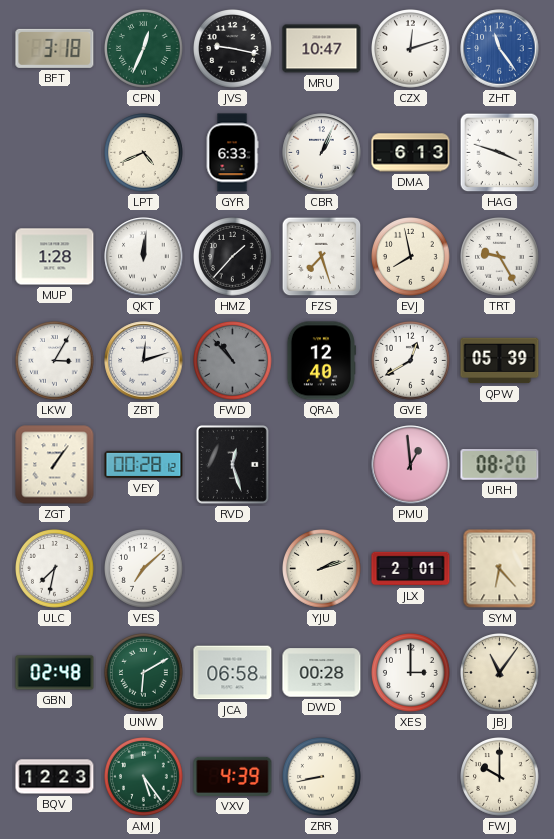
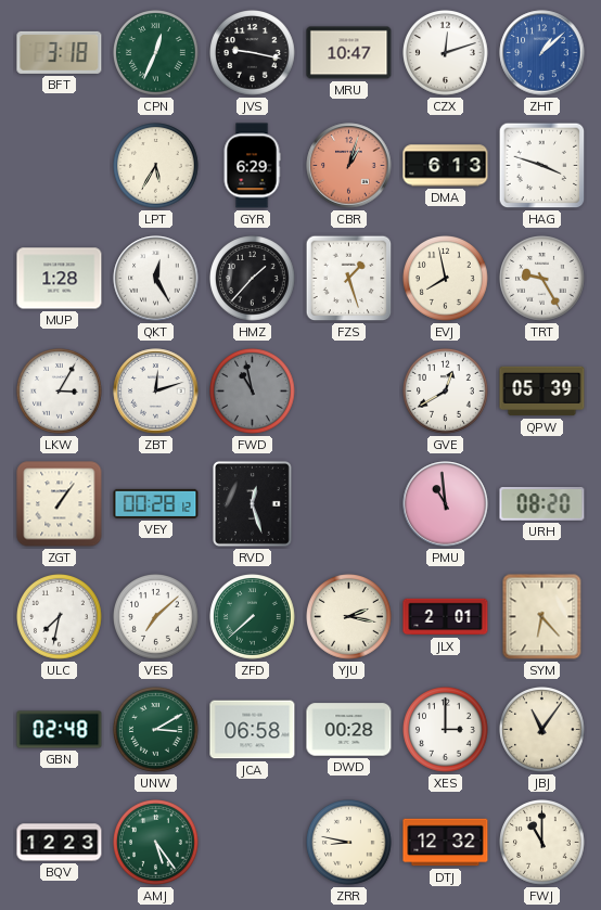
ZHT: 11:24 -> 1:08
LPT: 4:41 -> 5:35
GYR: 6:33 -> 6:29
CBR: 1:04 -> 1:03
CBR dial: white -> salmon
QKT: 12:01 -> 12:25
FZS: 7:27 -> 1:27
FWD: 10:53 -> 10:58
QRA: 12:40 -> none
PMU: 12:59 -> 10:59
ZFD: none -> 7:38
YJU: 2:12 -> 2:17
UNW: 6:10 -> 3:10
VXV: 4:39 -> none
ZRR: 8:43 -> 8:47
DTJ: none -> 12:32
FWJ: 10:00 -> 11:00
